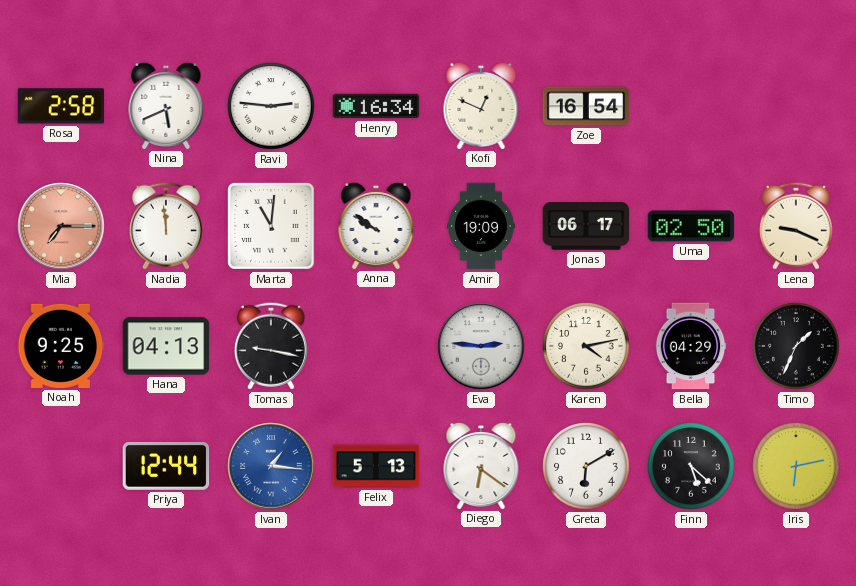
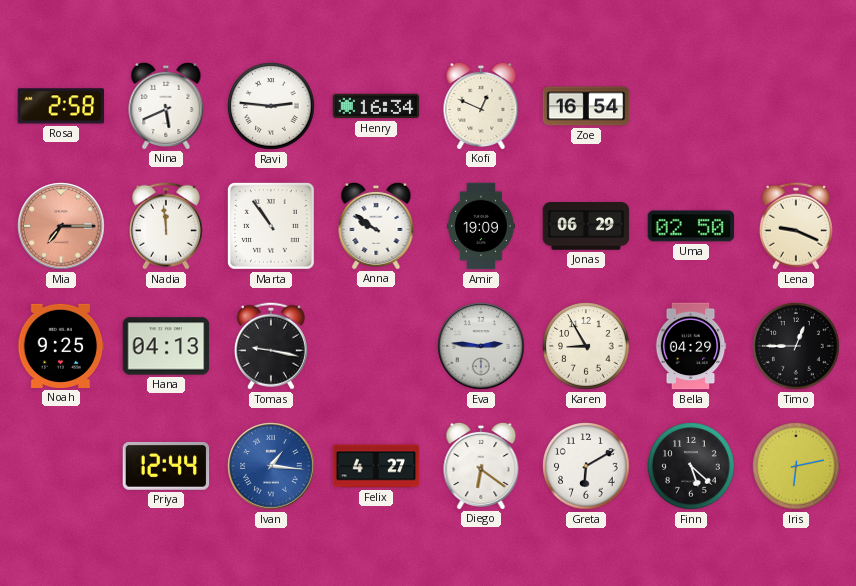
Marta: 11:01 -> 10:54
Jonas: 06:17 -> 06:29
Karen: 4:13 -> 8:55
Timo: 1:34 -> 12:45
Felix: 5:13 -> 4:27
